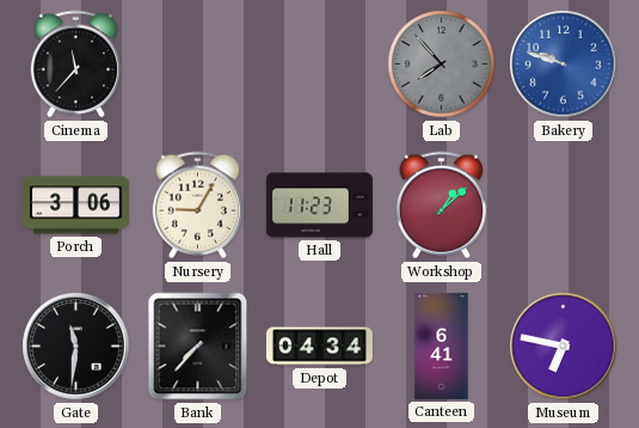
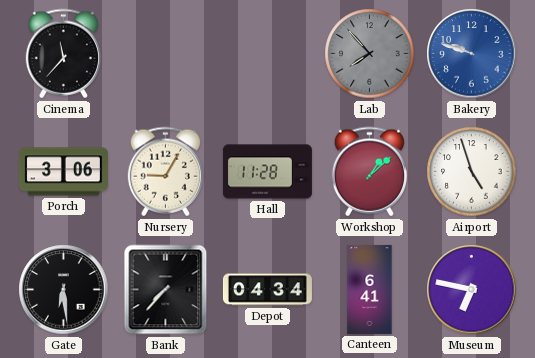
Hall: 11:23 -> 11:28
Airport: none -> 4:57
Gate: 11:31 -> 6:29
